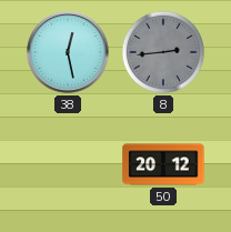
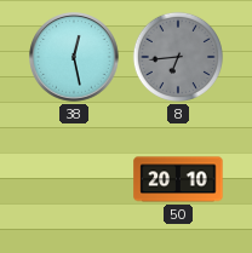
8: 2:44 -> 6:44
50: 20:12 -> 20:10
